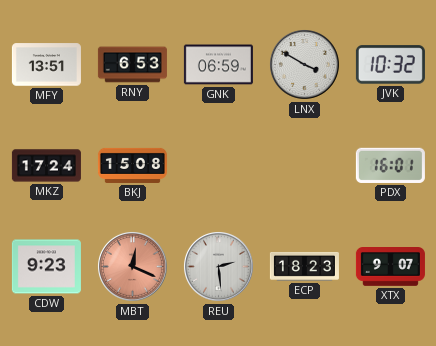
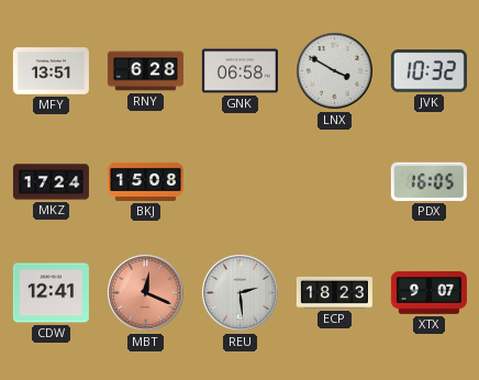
RNY: 6:53 -> 6:28
GNK: 06:59 -> 06:58
PDX: 16:01 -> 16:05
CDW: 9:23 -> 12:41
